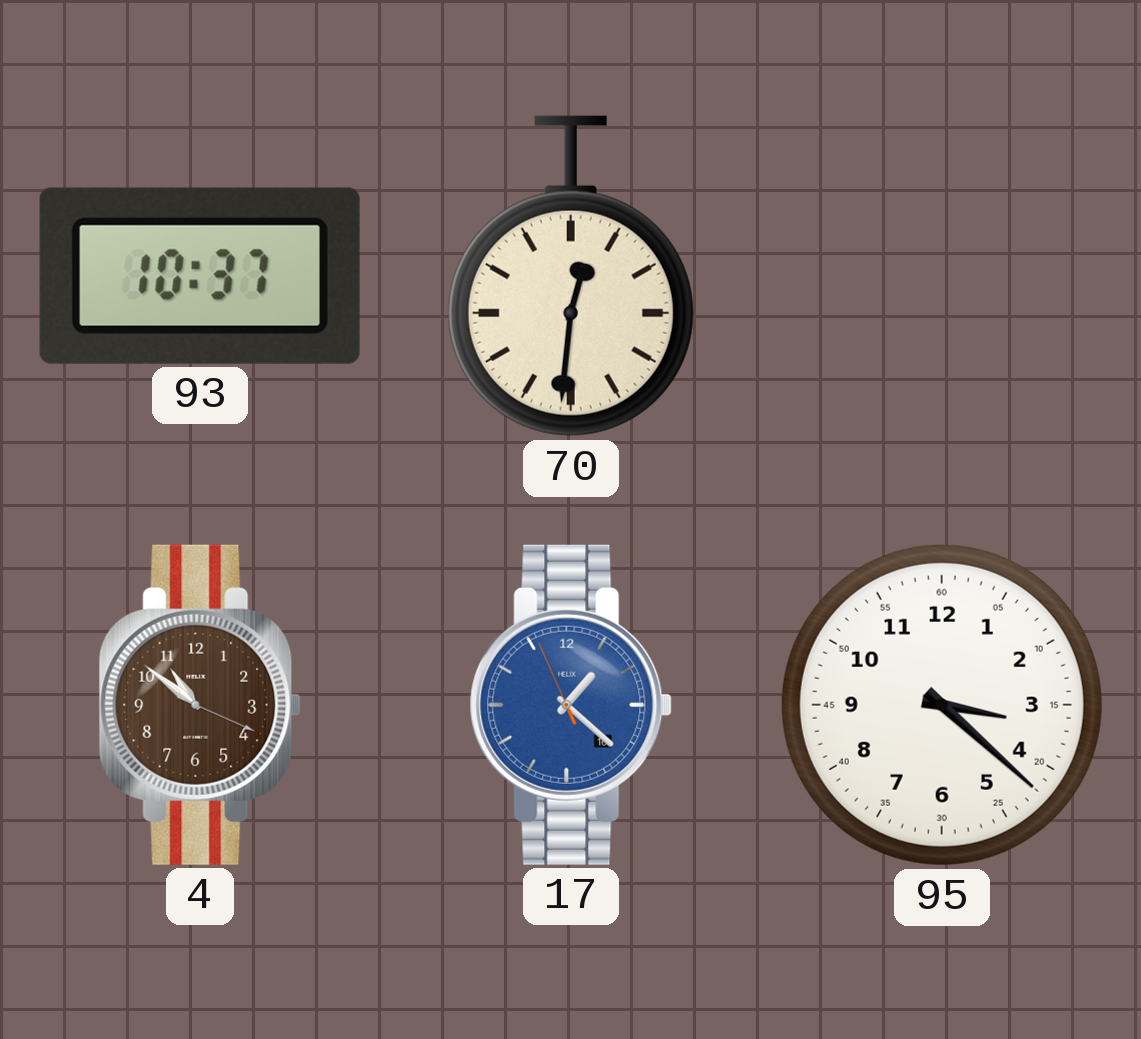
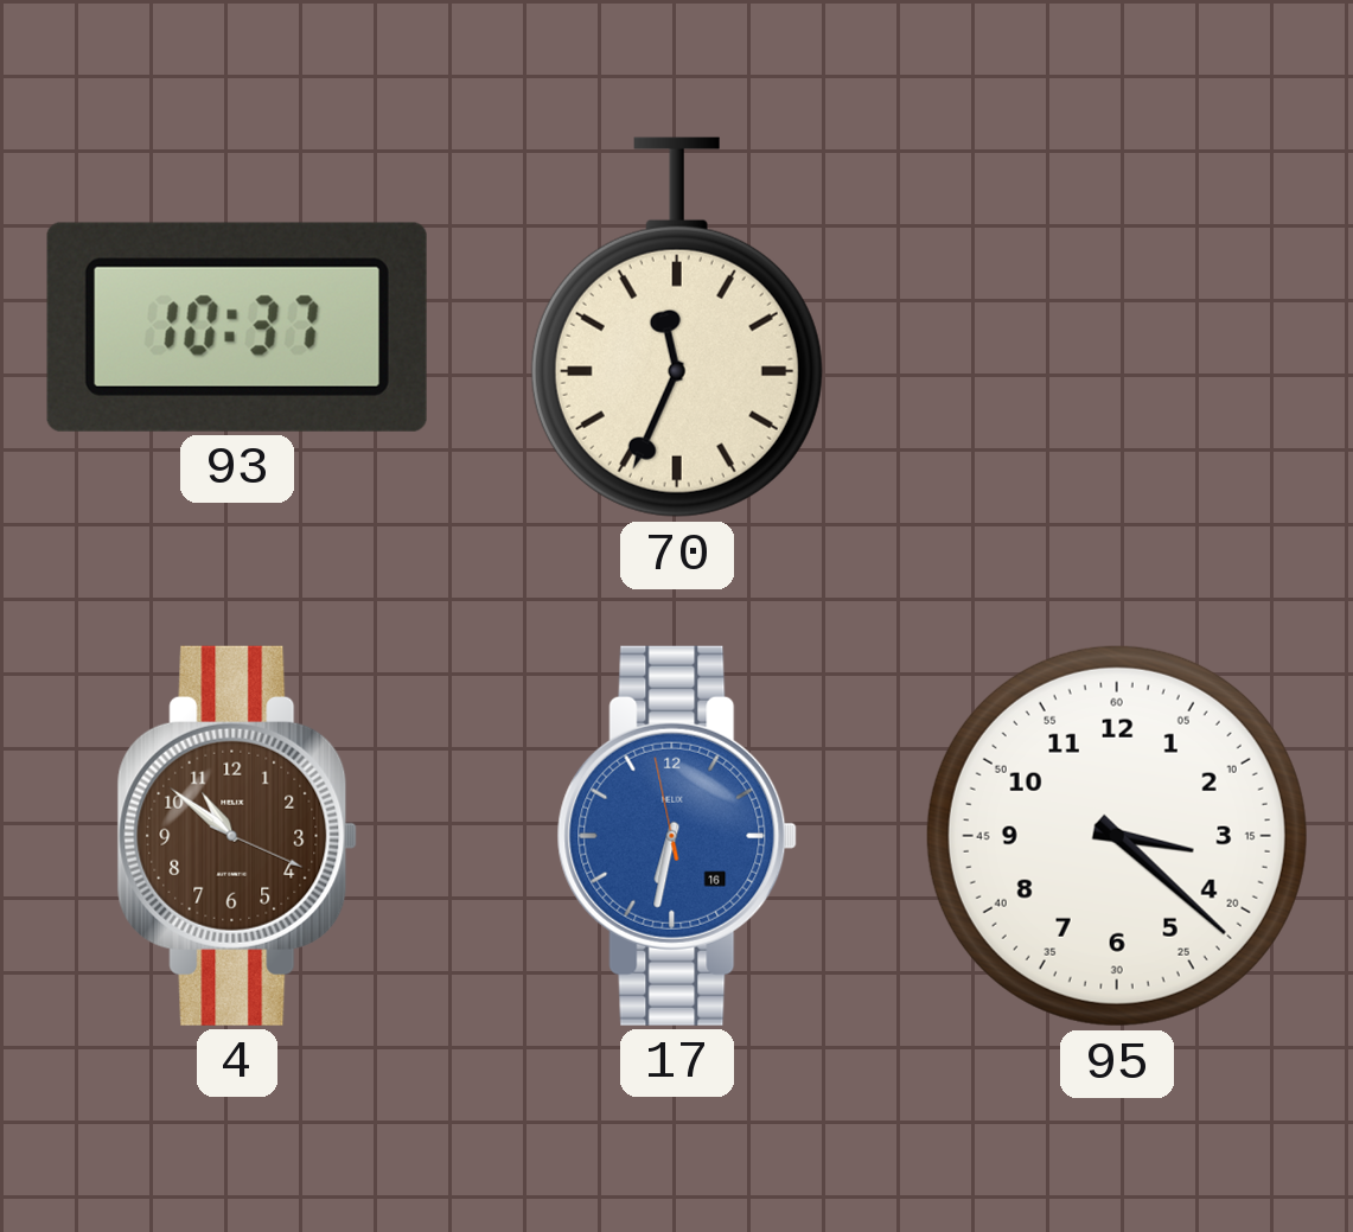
70: 12:31 -> 11:34
17: 1:21 -> 6:31
